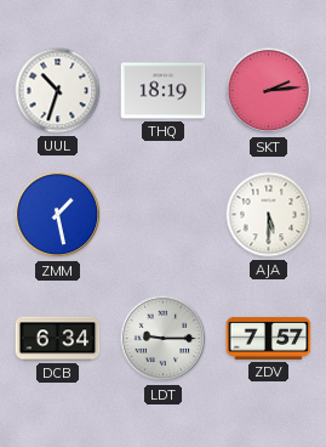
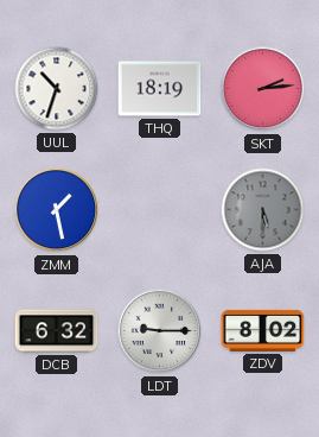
AJA dial: white -> grey
DCB: 6:34 -> 6:32
ZDV: 7:57 -> 8:02
